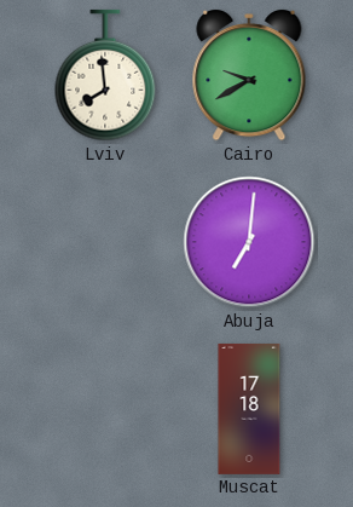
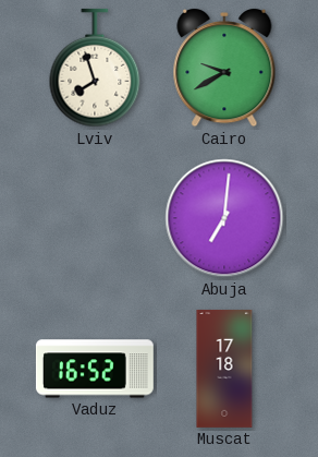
Lviv: 7:59 -> 7:57
Vaduz: none -> 16:52
